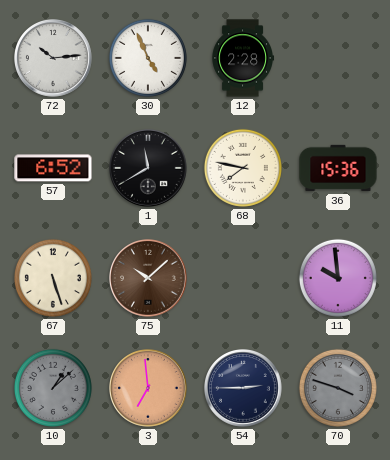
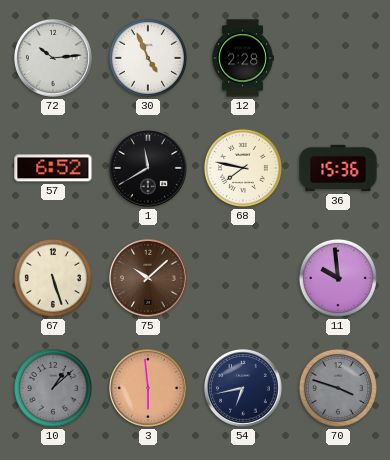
3: 6:59 -> 5:59
54: 2:45 -> 6:43
